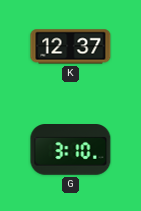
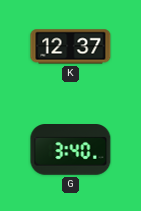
G: 3:10 -> 3:40
